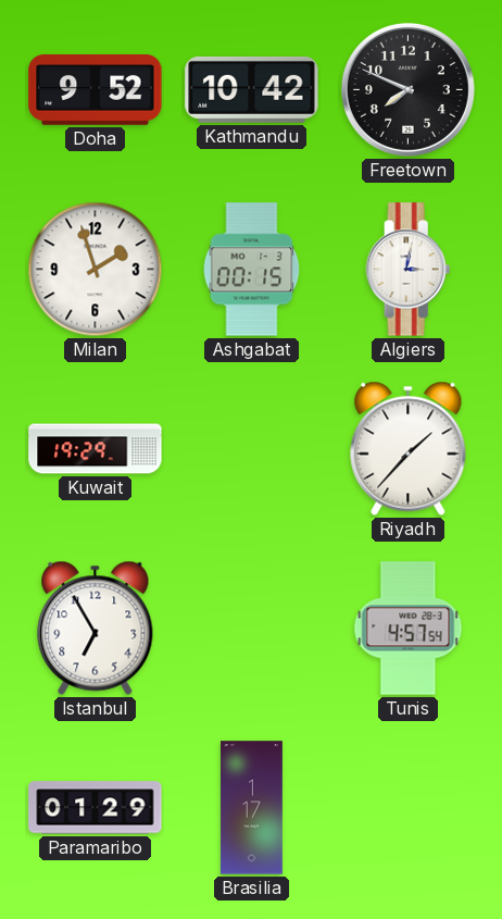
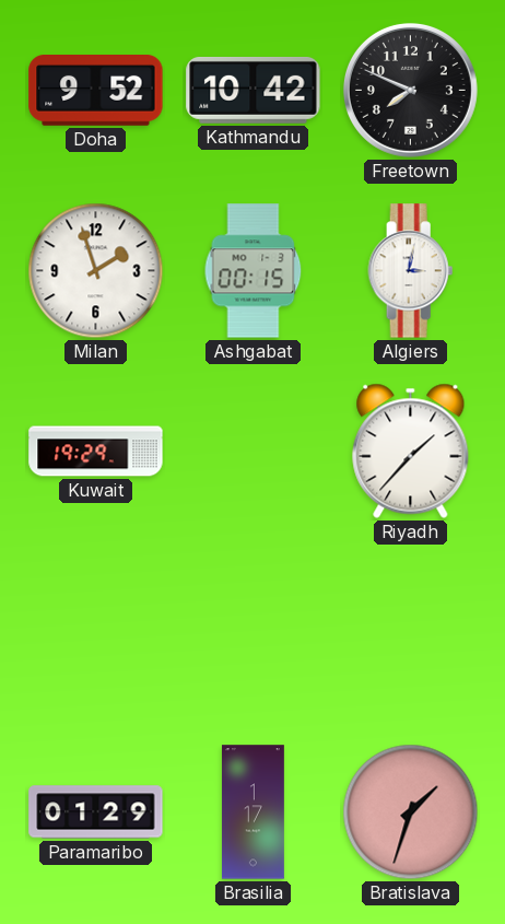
Istanbul: 6:55 -> none
Tunis: 4:57 -> none
Bratislava: none -> 1:33
